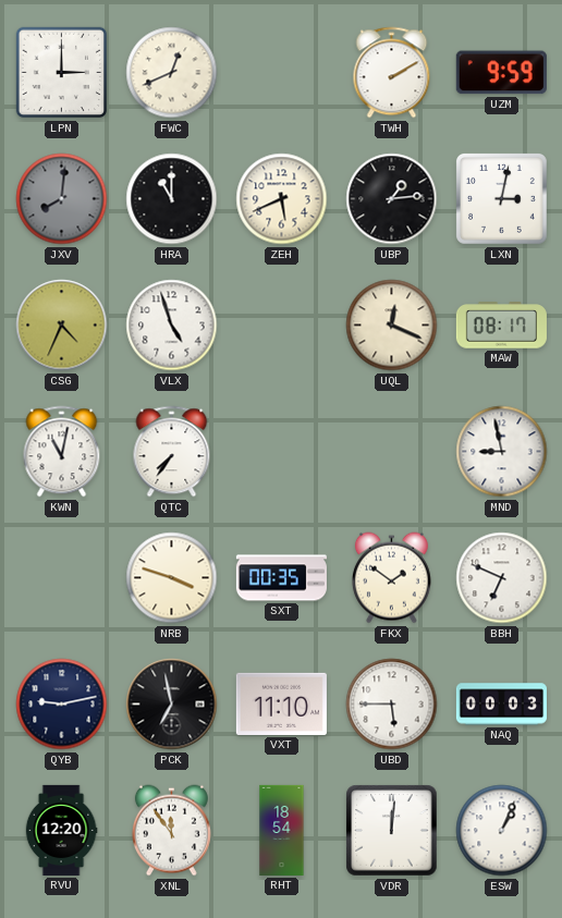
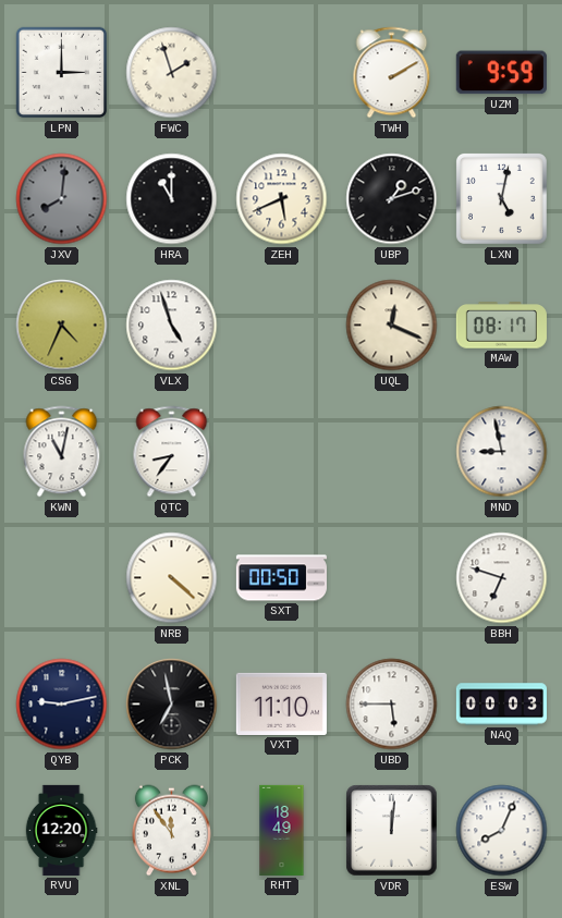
FWC: 12:41 -> 1:57
UBP: 1:14 -> 1:12
LXN: 3:02 -> 5:02
QTC: 7:36 -> 8:36
NRB: 3:48 -> 4:22
SXT: 00:35 -> 00:50
FKX: 1:51 -> none
BBH: 6:49 -> 6:48
RHT: 18:54 -> 18:49
ESW: 1:04 -> 8:04
